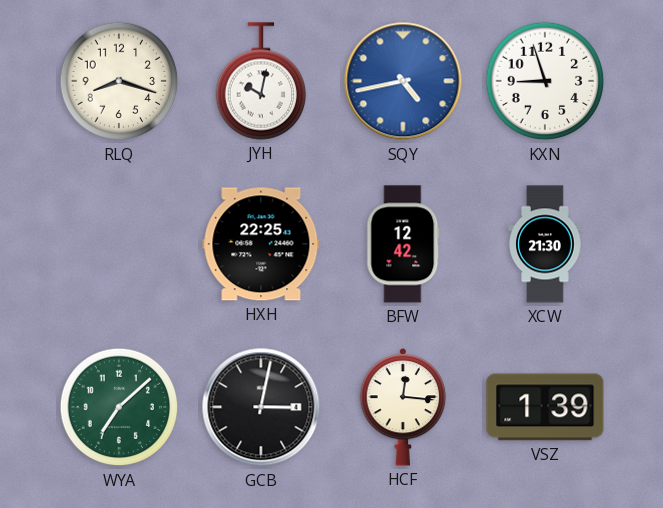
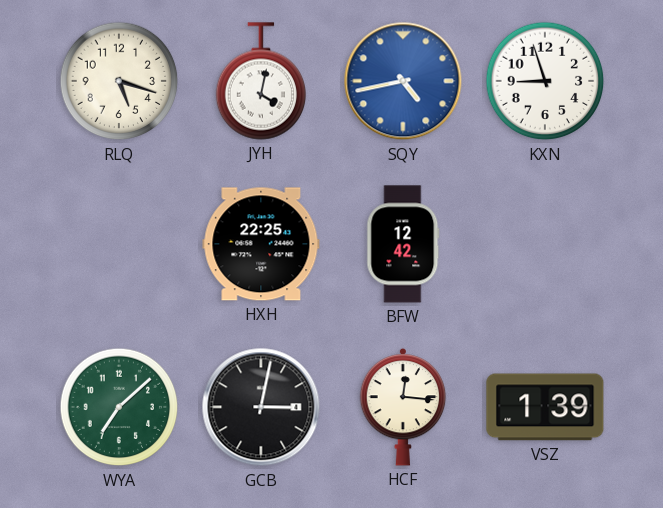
RLQ: 8:18 -> 5:18
JYH: 10:02 -> 4:02
XCW: 21:30 -> none
